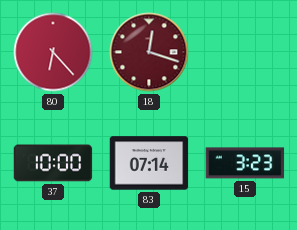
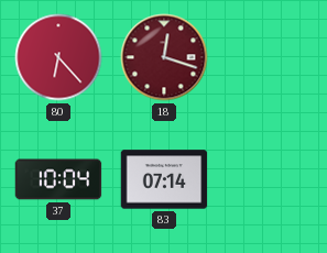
37: 10:00 -> 10:04
15: 3:23 -> none
